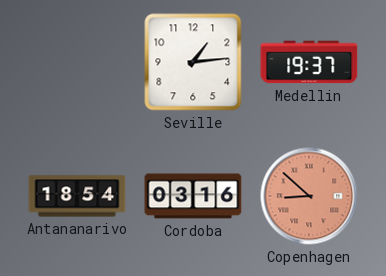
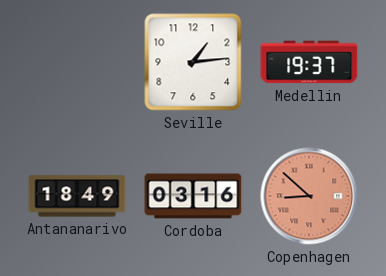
Antananarivo: 18:54 -> 18:49
